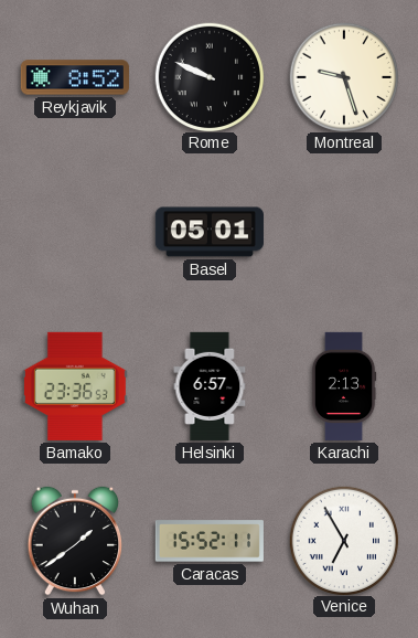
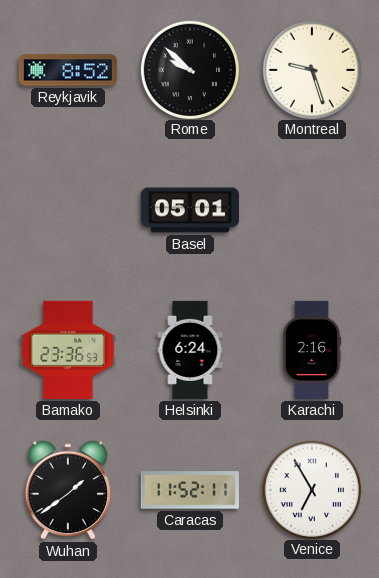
Rome: 9:49 -> 9:52
Helsinki: 6:57 -> 6:24
Karachi: 2:13 -> 2:16
Caracas: 15:52 -> 11:52
